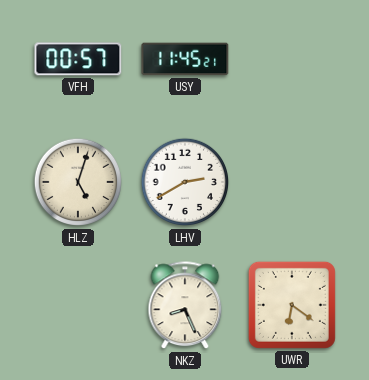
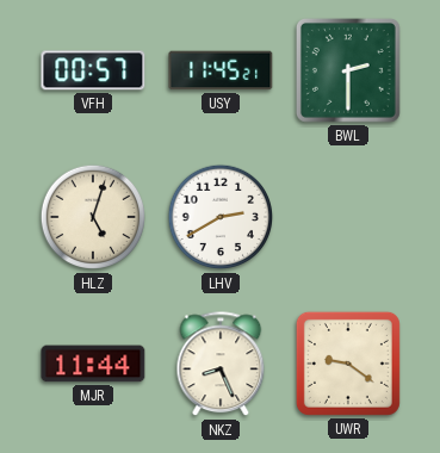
BWL: none -> 2:30
MJR: none -> 11:44
UWR: 6:21 -> 9:21
